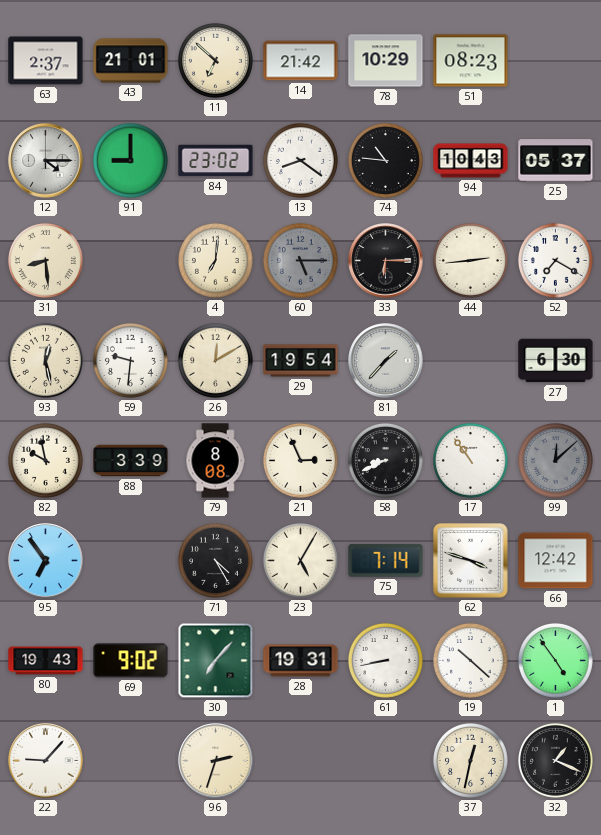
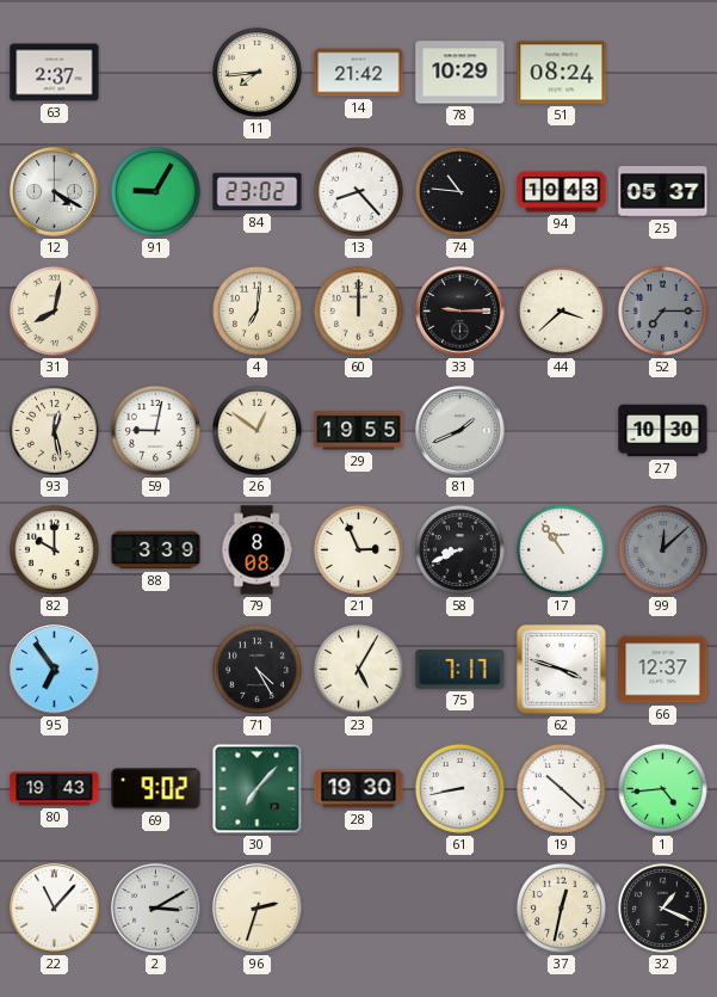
43: 21:01 -> none
11: 6:52 -> 7:44
51: 08:23 -> 08:24
12: 4:15 -> 4:20
91: 9:00 -> 9:05
13: 8:21 -> 8:23
31: 8:29 -> 8:02
60: 5:15 -> 12:00
60 dial: grey -> cream
33: 6:15 -> 9:15
44: 2:44 -> 3:38
52: 7:20 -> 7:15
52 dial: white -> grey
59: 9:31 -> 9:02
26: 12:10 -> 12:51
29: 19:54 -> 19:55
81: 1:37 -> 1:41
27: 6:30 -> 10:30
82: 9:58 -> 10:00
75: 7:14 -> 7:17
66: 12:42 -> 12:37
28: 19:31 -> 19:30
1: 4:54 -> 4:44
22: 9:07 -> 11:07
2: none -> 3:10
